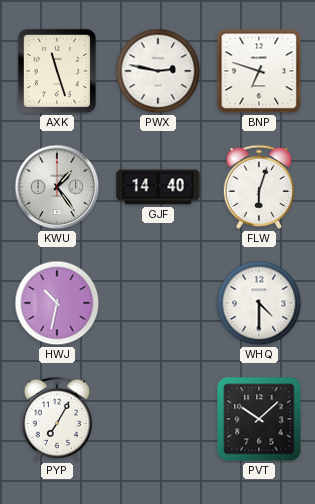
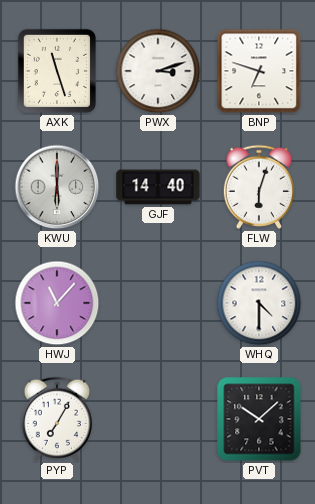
PWX: 2:47 -> 3:12
KWU: 1:24 -> 6:00
HWJ: 10:32 -> 11:07
